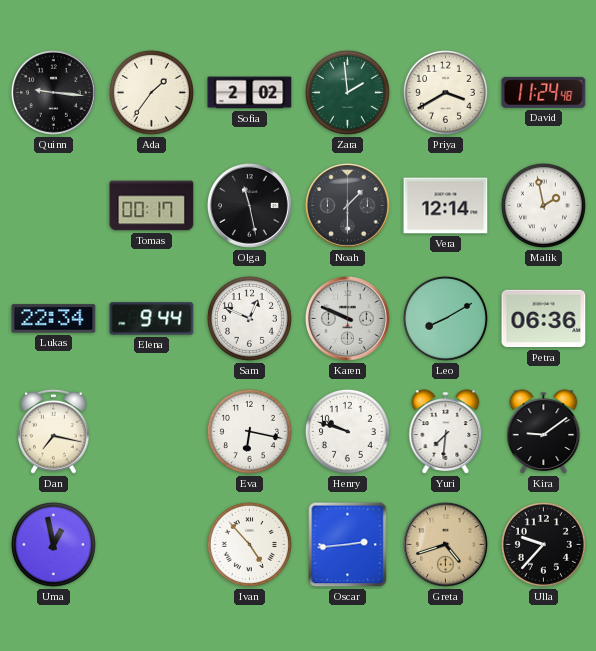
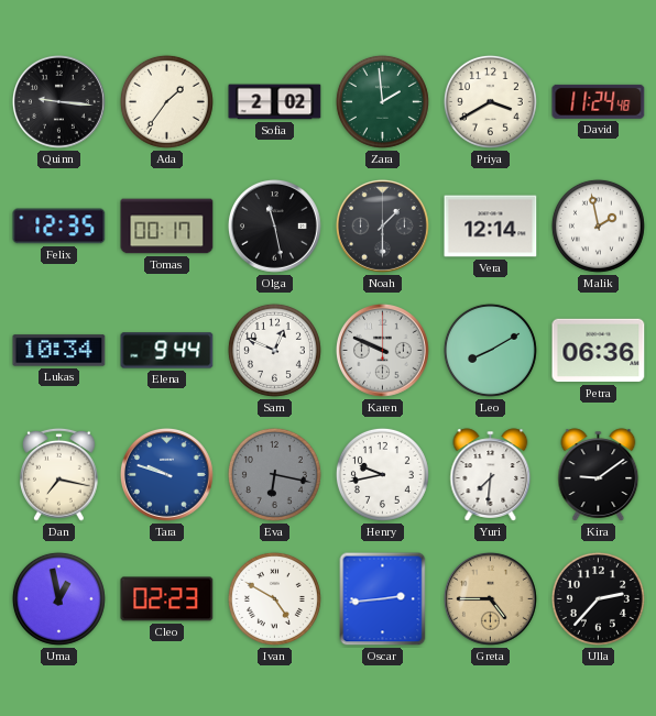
Felix: none -> 12:35
Lukas: 22:34 -> 10:34
Tara: none -> 9:48
Eva dial: white -> grey
Henry: 9:48 -> 9:43
Cleo: none -> 02:23
Ivan: 4:53 -> 4:50
Greta: 4:42 -> 4:45
Ulla: 9:37 -> 2:37
